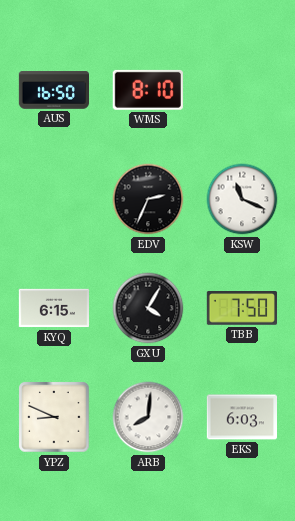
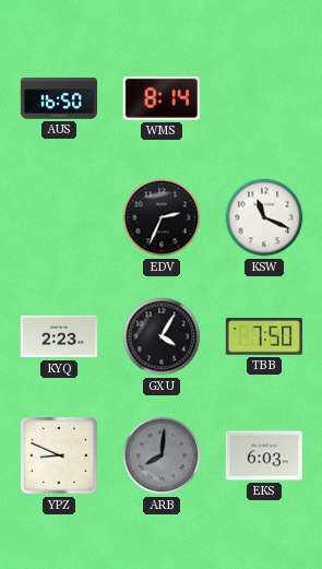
WMS: 8:10 -> 8:14
KYQ: 6:15 -> 2:23
ARB dial: white -> grey
